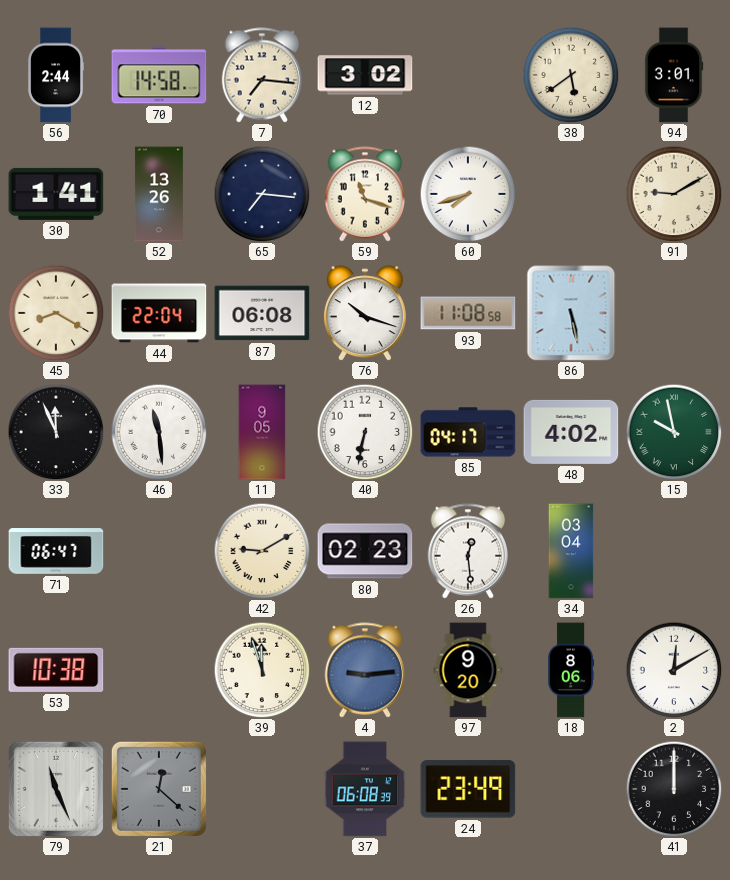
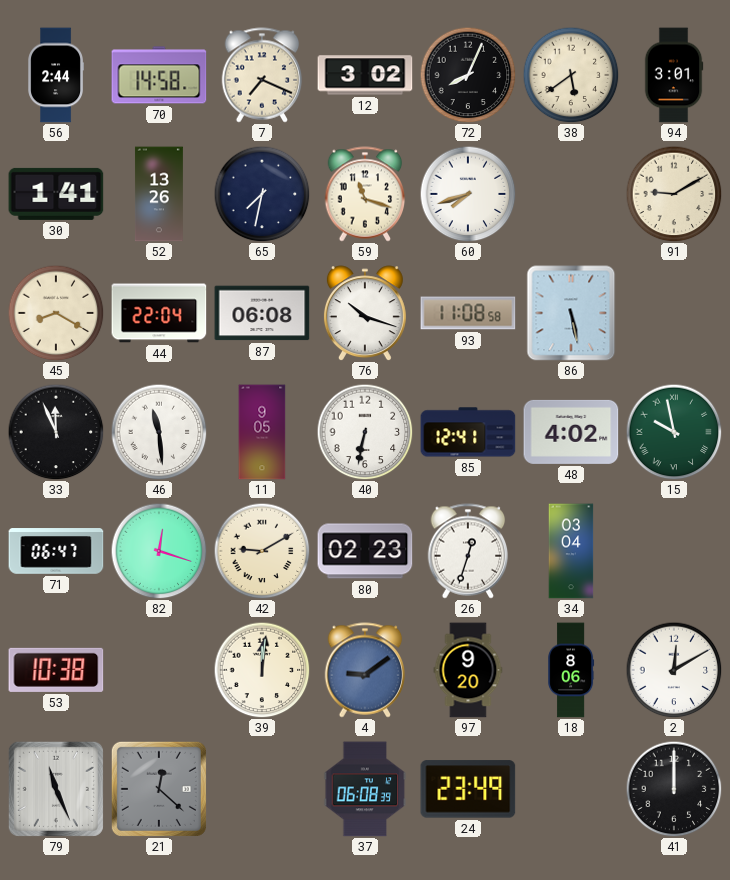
7: 7:16 -> 7:19
72: none -> 8:04
65: 7:16 -> 7:32
85: 04:17 -> 12:41
82: none -> 12:18
26: 12:29 -> 12:33
39: 11:57 -> 12:01
4: 9:14 -> 9:09
